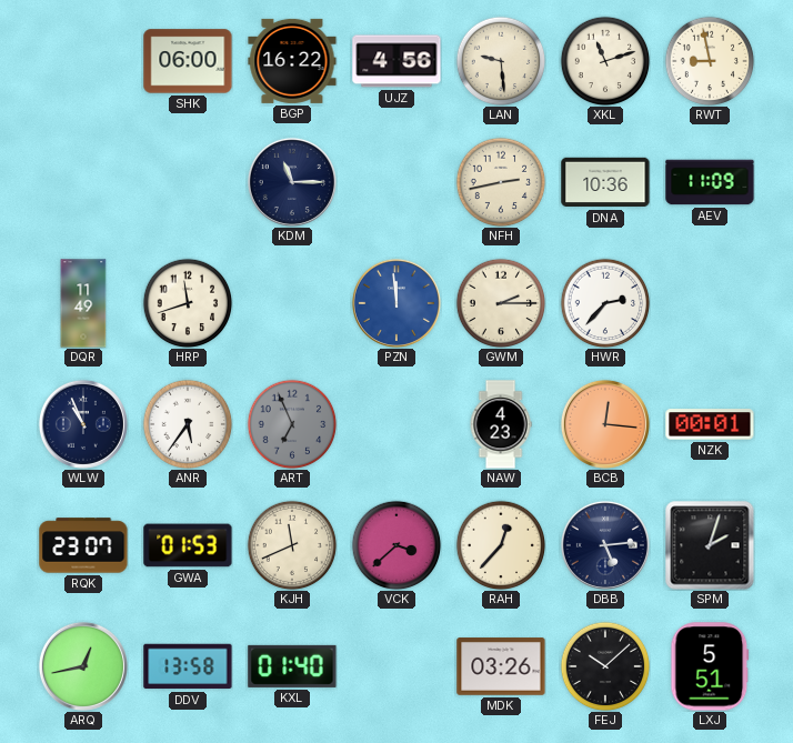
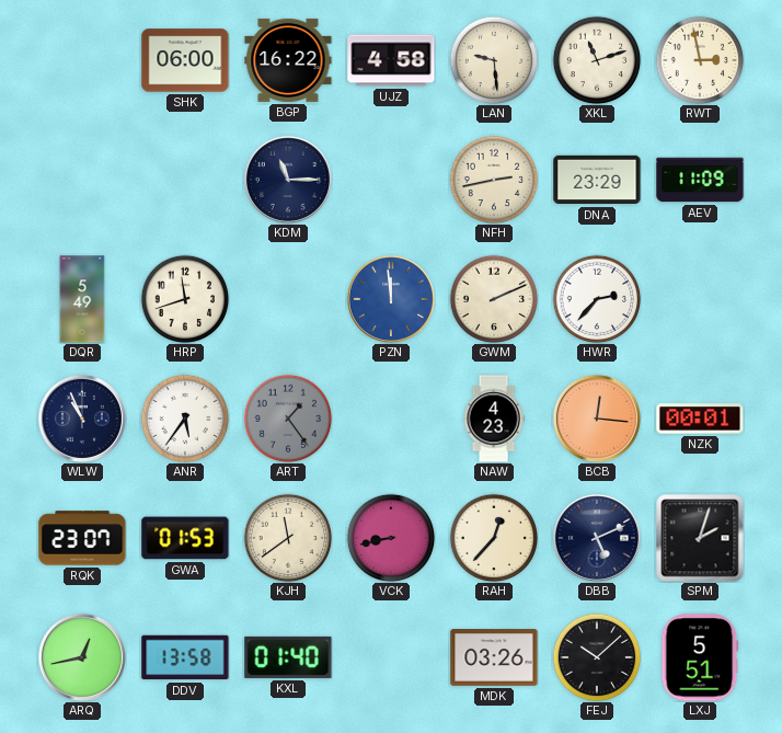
UJZ: 4:56 -> 4:58
RWT: 8:58 -> 2:58
DNA: 10:36 -> 23:29
DQR: 11:49 -> 5:49
GWM: 2:15 -> 2:11
ART: 6:56 -> 1:24
KJH: 11:41 -> 11:39
VCK: 3:38 -> 8:43
DBB: 5:14 -> 5:11
